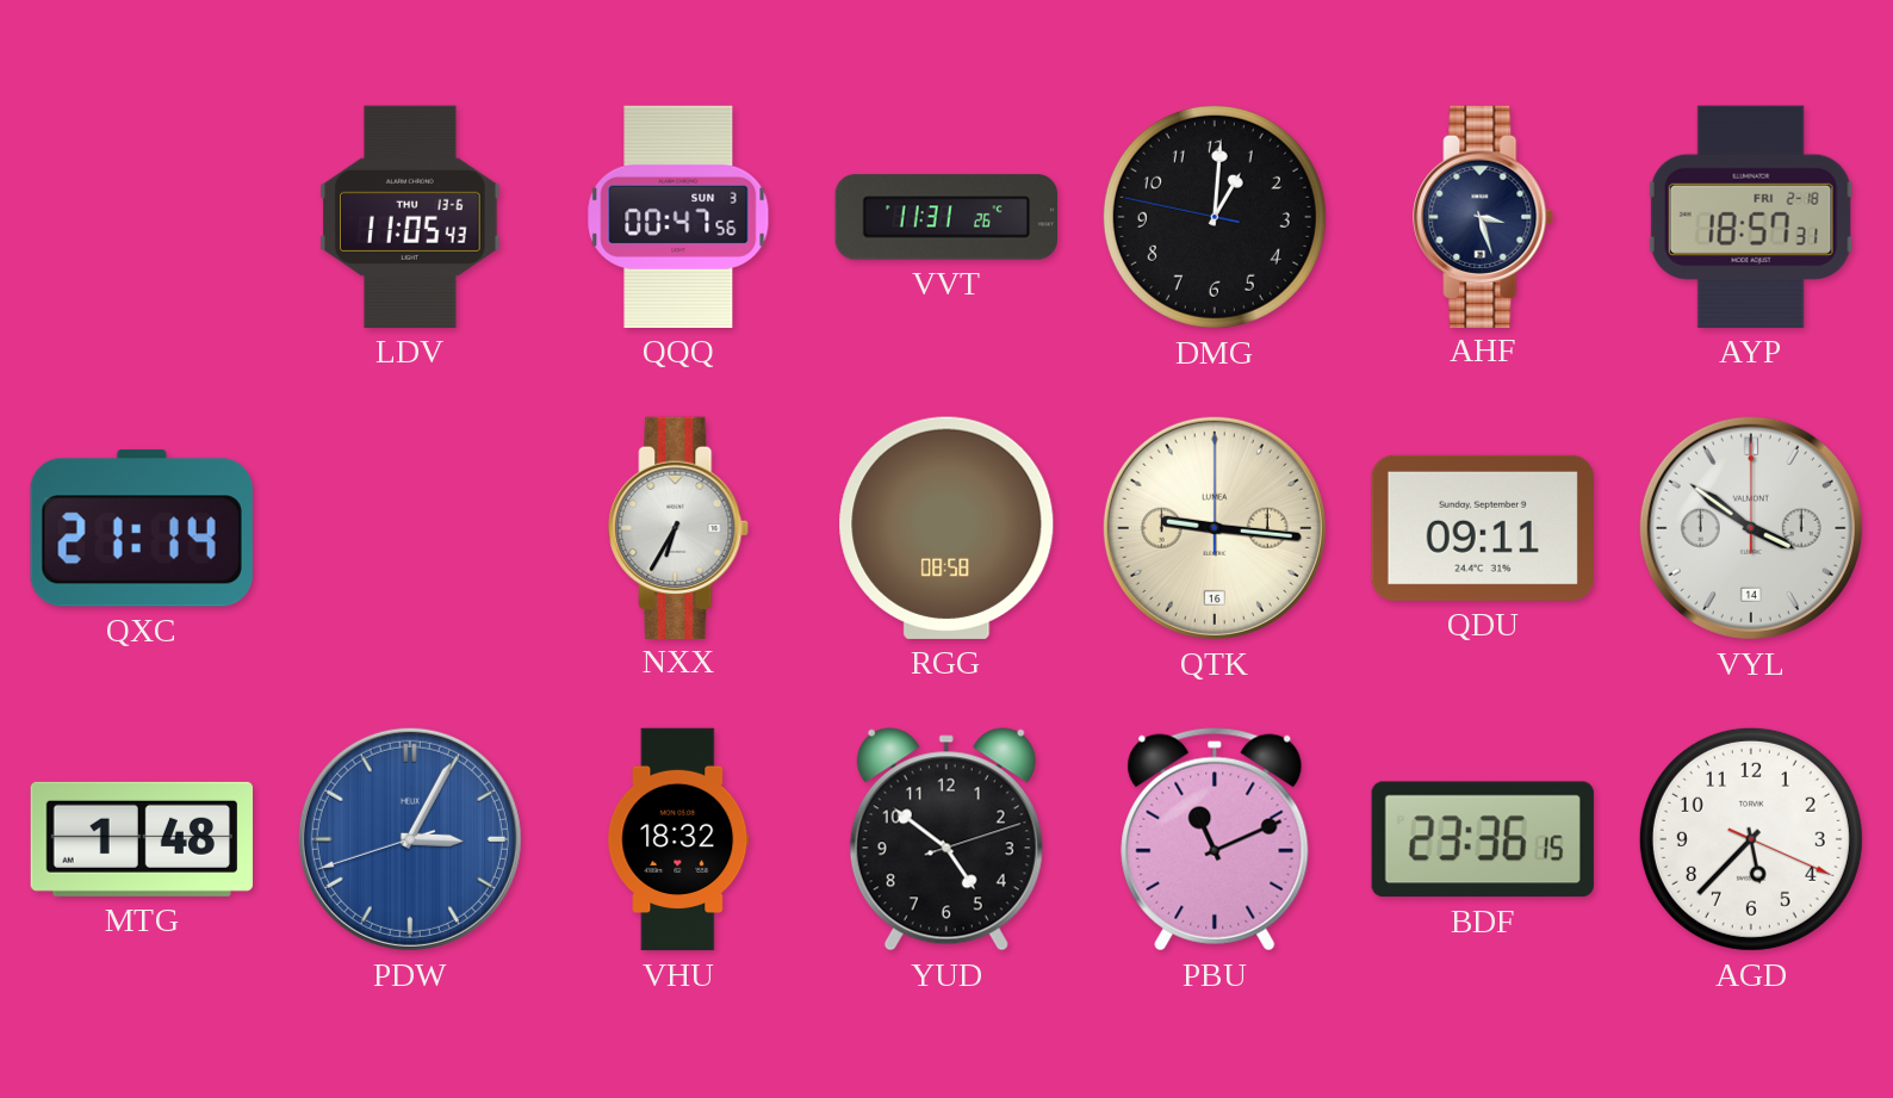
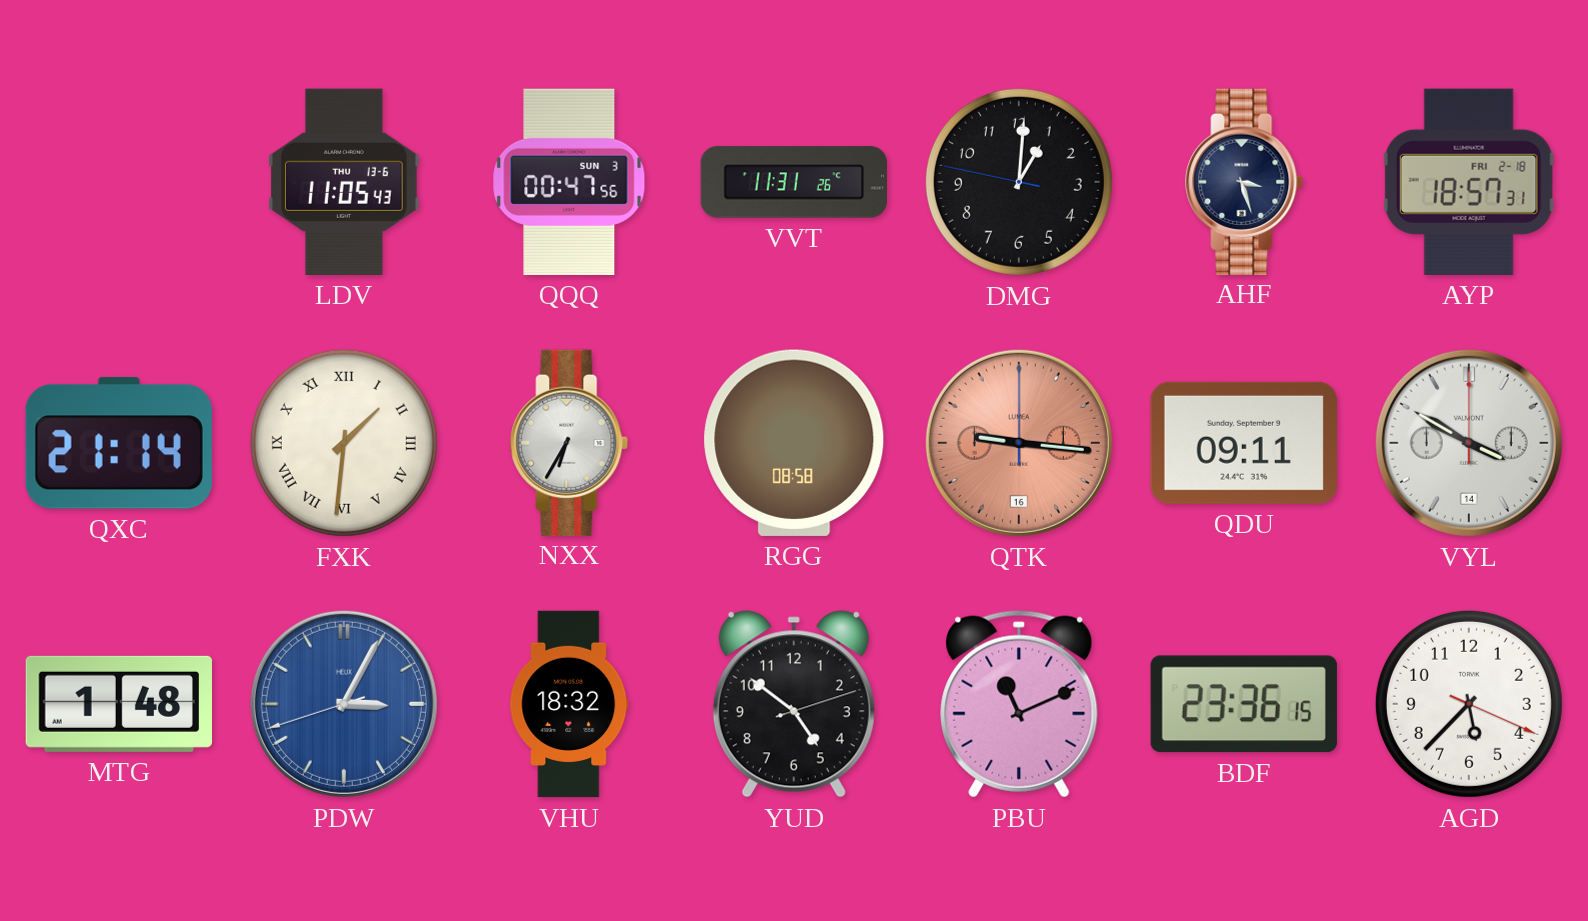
FXK: none -> 1:31
QTK dial: cream -> salmon
VYL: 3:51 -> 3:50
